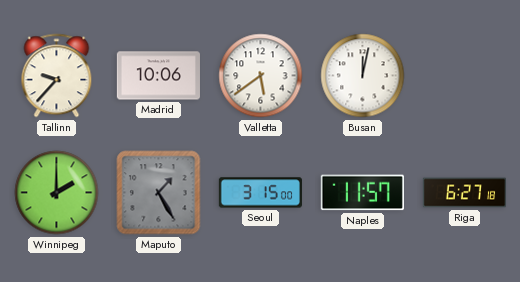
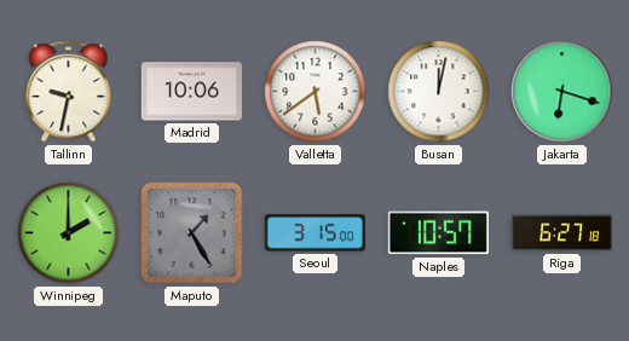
Tallinn: 9:37 -> 9:32
Jakarta: none -> 6:18
Naples: 11:57 -> 10:57
